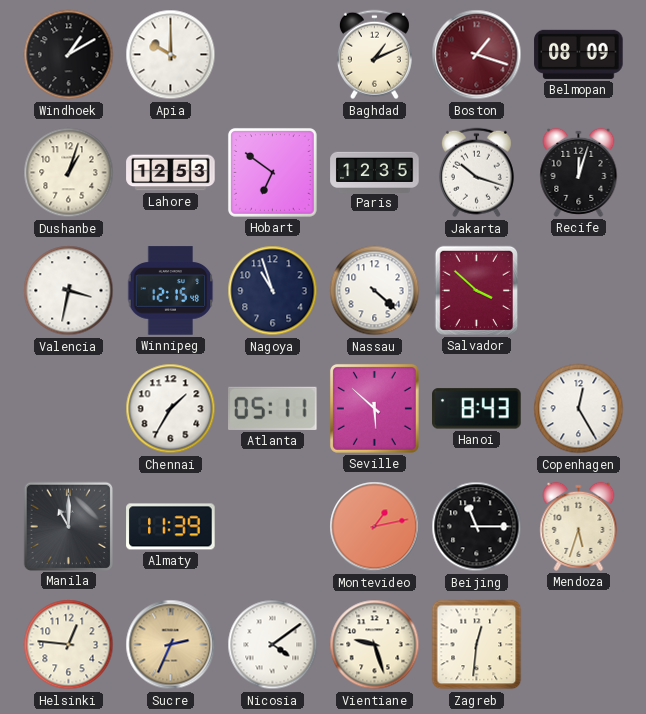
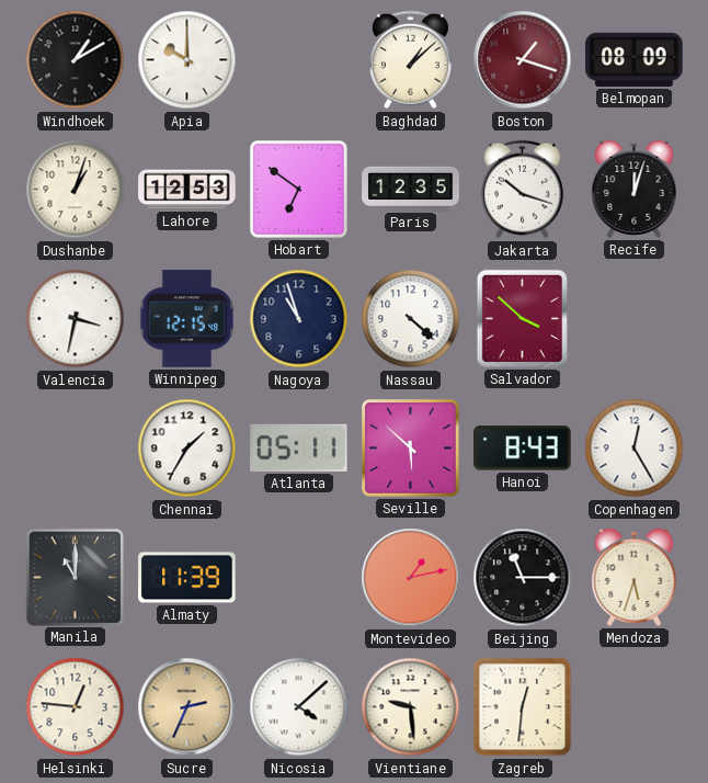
Baghdad: 1:11 -> 1:08
Nicosia: 4:09 -> 4:08
Vientiane: 9:27 -> 9:29
